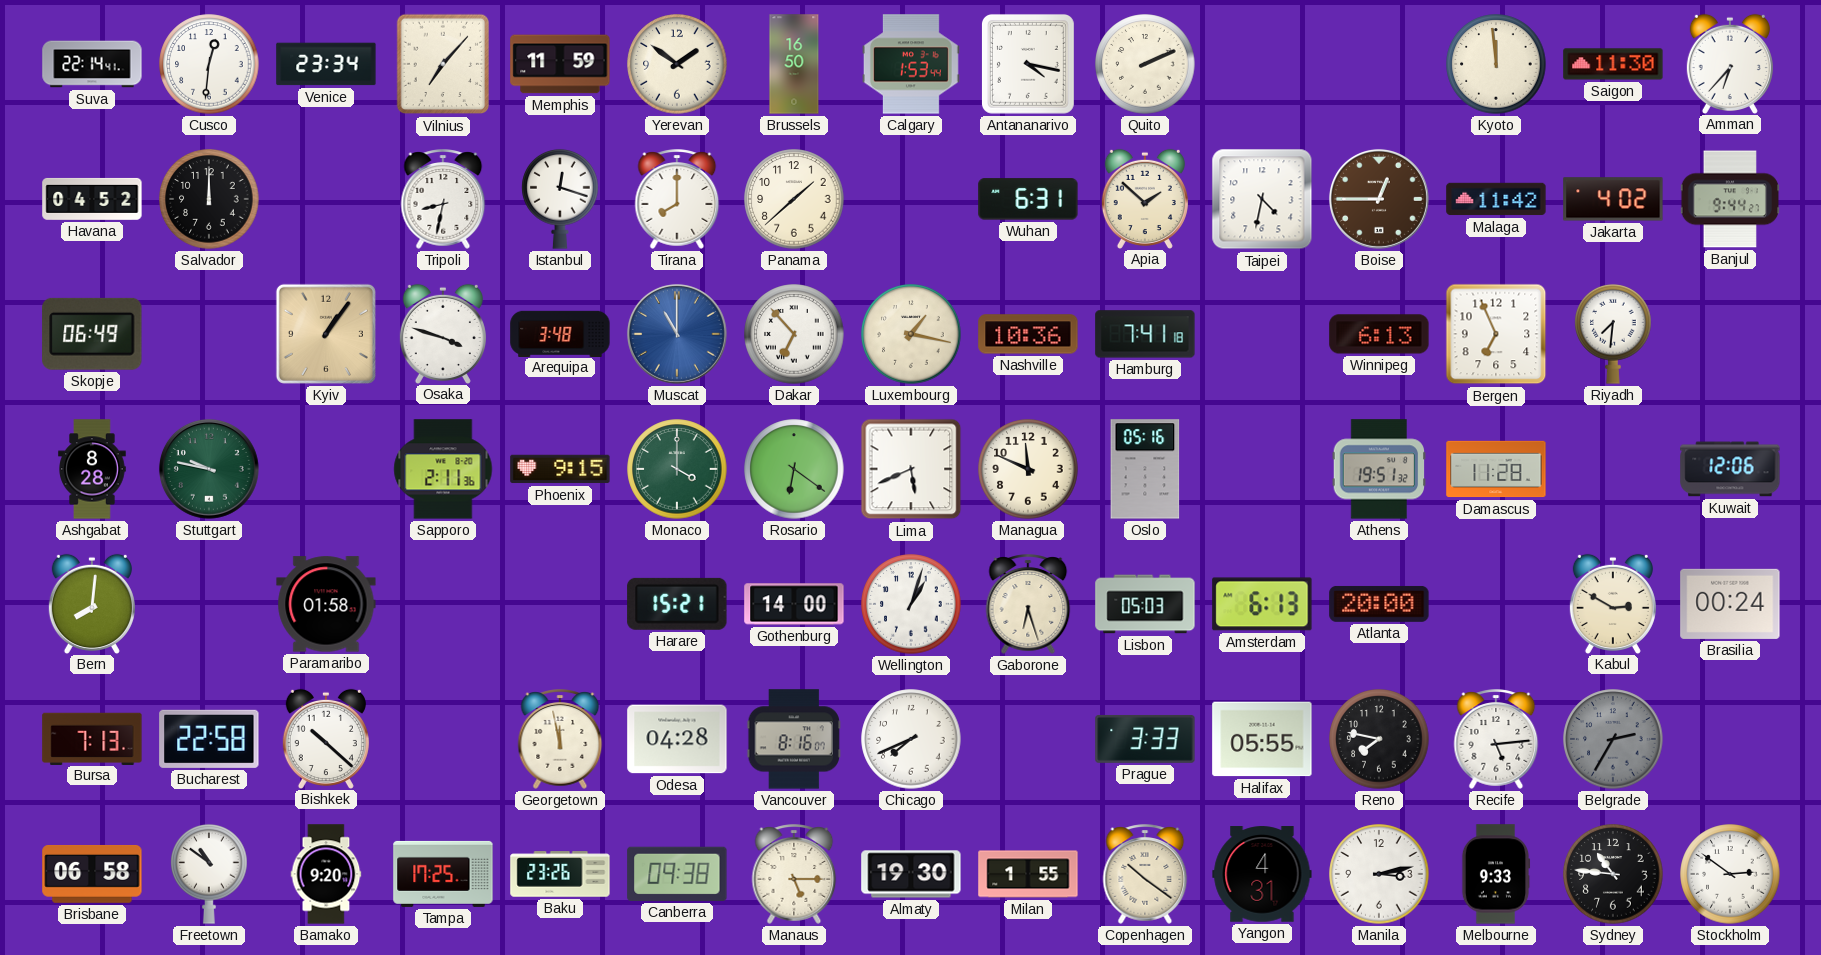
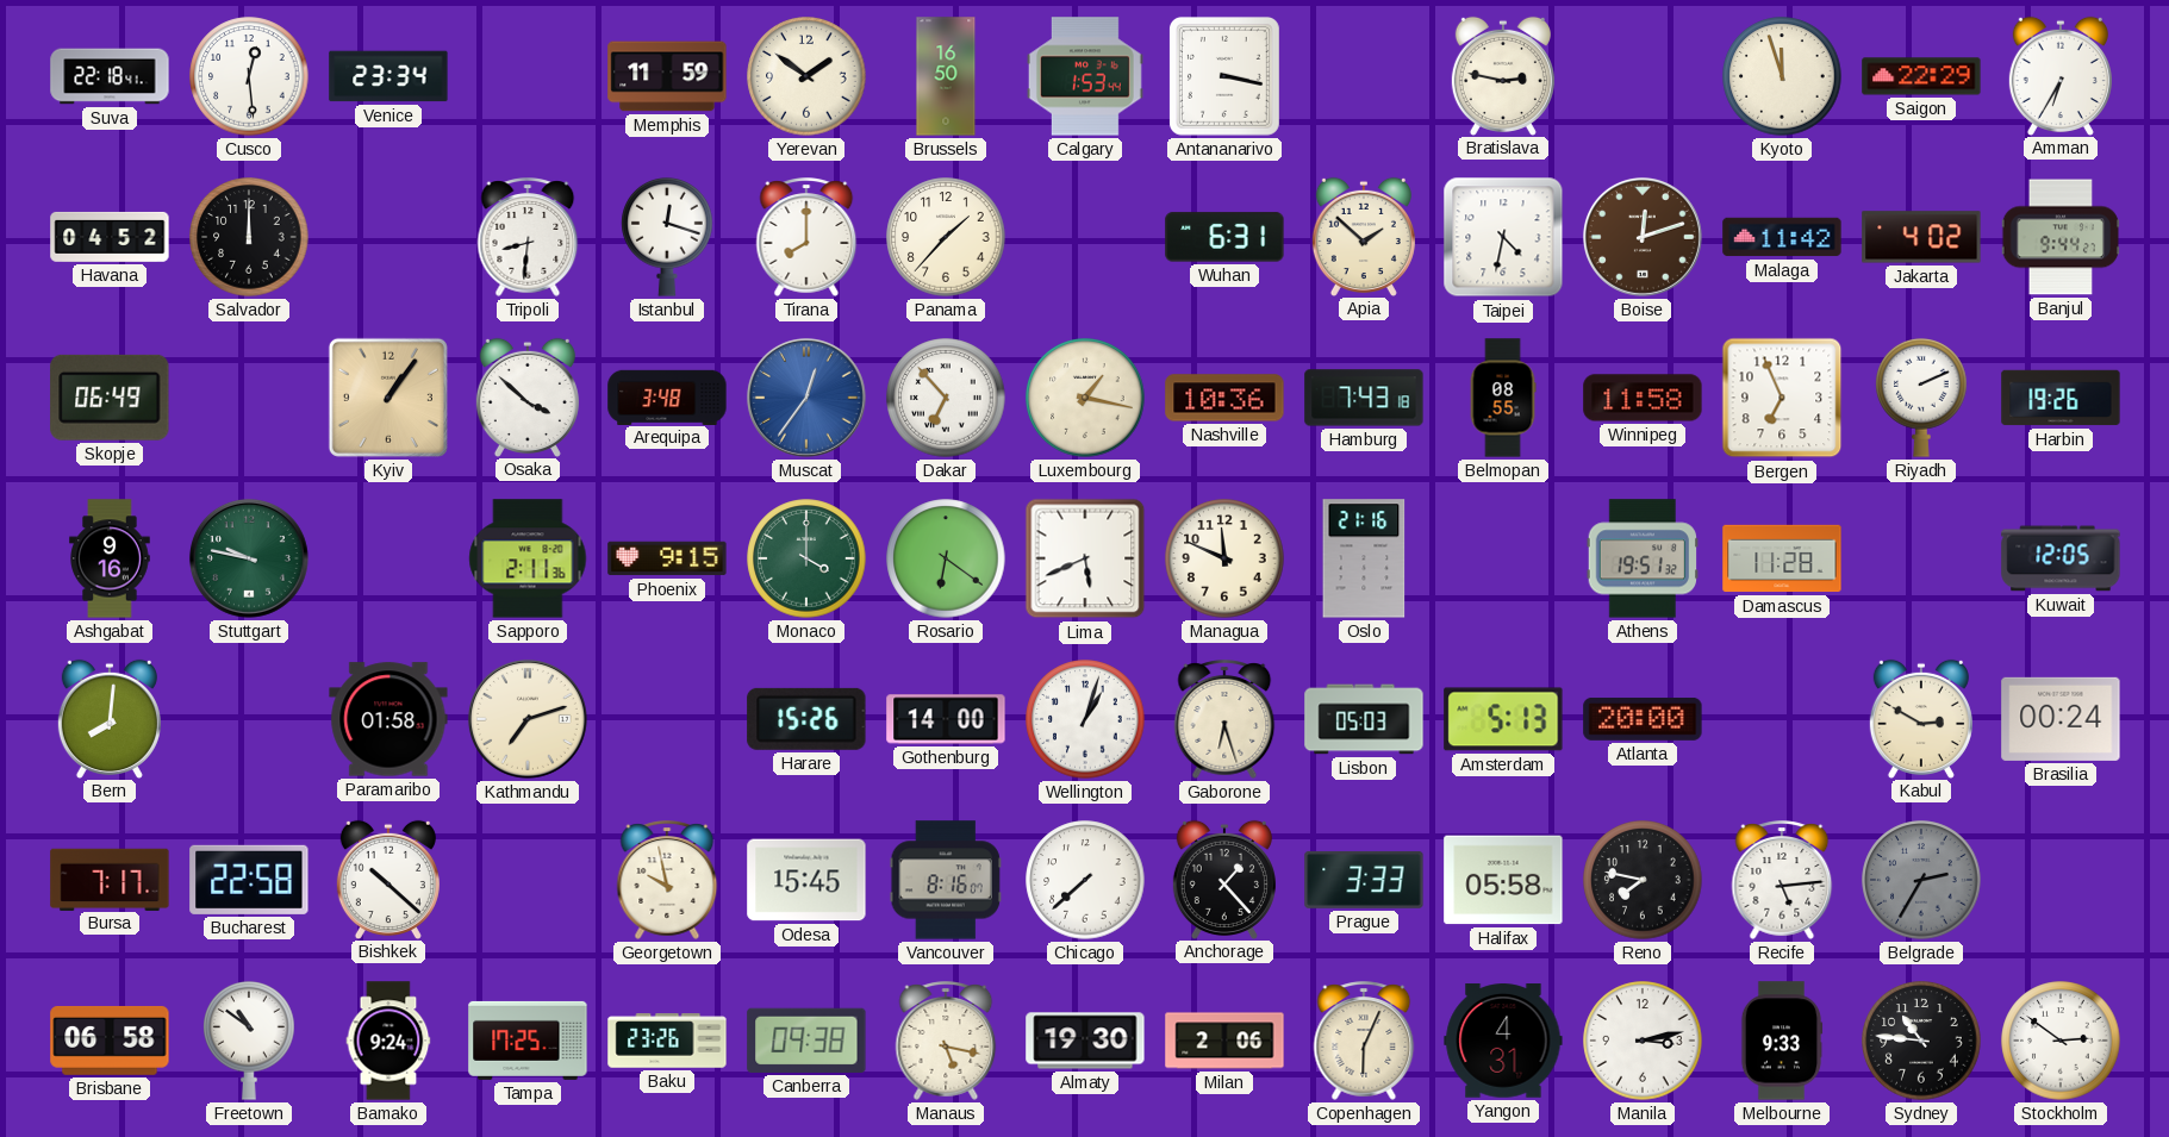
Suva: 22:14 -> 22:18
Cusco: 12:31 -> 12:29
Vilnius: 7:07 -> none
Antananarivo: 4:17 -> 3:17
Quito: 2:11 -> none
Bratislava: none -> 2:47
Kyoto: 11:59 -> 11:57
Saigon: 11:30 -> 22:29
Amman: 6:37 -> 6:35
Tripoli: 8:32 -> 8:31
Panama: 1:38 -> 1:37
Boise: 12:45 -> 12:12
Osaka: 3:48 -> 3:52
Muscat: 11:00 -> 12:36
Hamburg: 7:41 -> 7:43
Belmopan: none -> 08:55
Winnipeg: 6:13 -> 11:58
Riyadh: 7:31 -> 2:11
Harbin: none -> 19:26
Ashgabat: 8:28 -> 9:16
Oslo: 05:16 -> 21:16
Kuwait: 12:06 -> 12:05
Kathmandu: none -> 7:12
Harare: 15:21 -> 15:26
Amsterdam: 6:13 -> 5:13
Bursa: 7:13 -> 7:17
Georgetown: 11:58 -> 9:58
Odesa: 04:28 -> 15:45
Chicago: 7:41 -> 7:38
Anchorage: none -> 1:23
Halifax: 05:55 -> 05:58
Bamako: 9:20 -> 9:24
Manaus: 5:15 -> 5:17
Milan: 1:55 -> 2:06
Copenhagen: 10:21 -> 6:04
